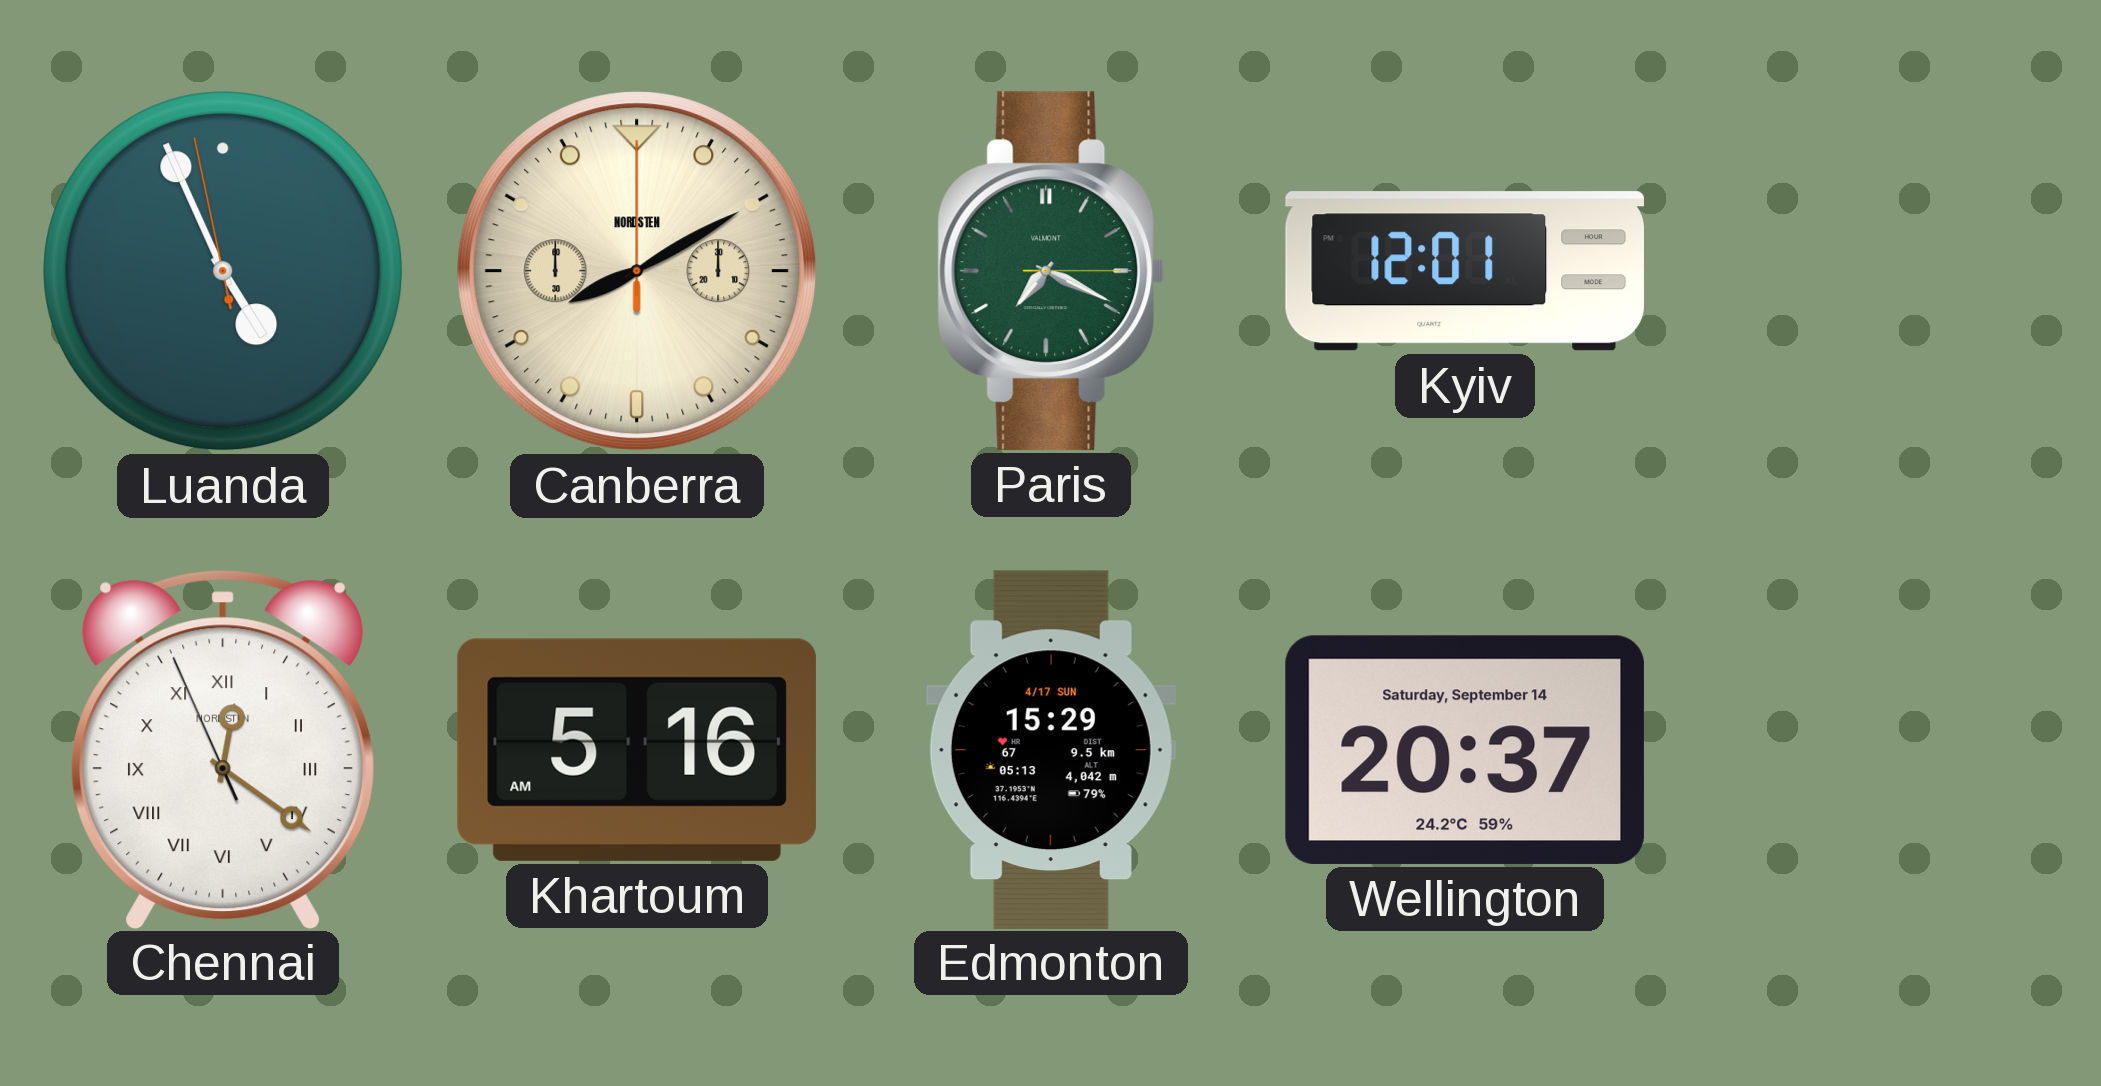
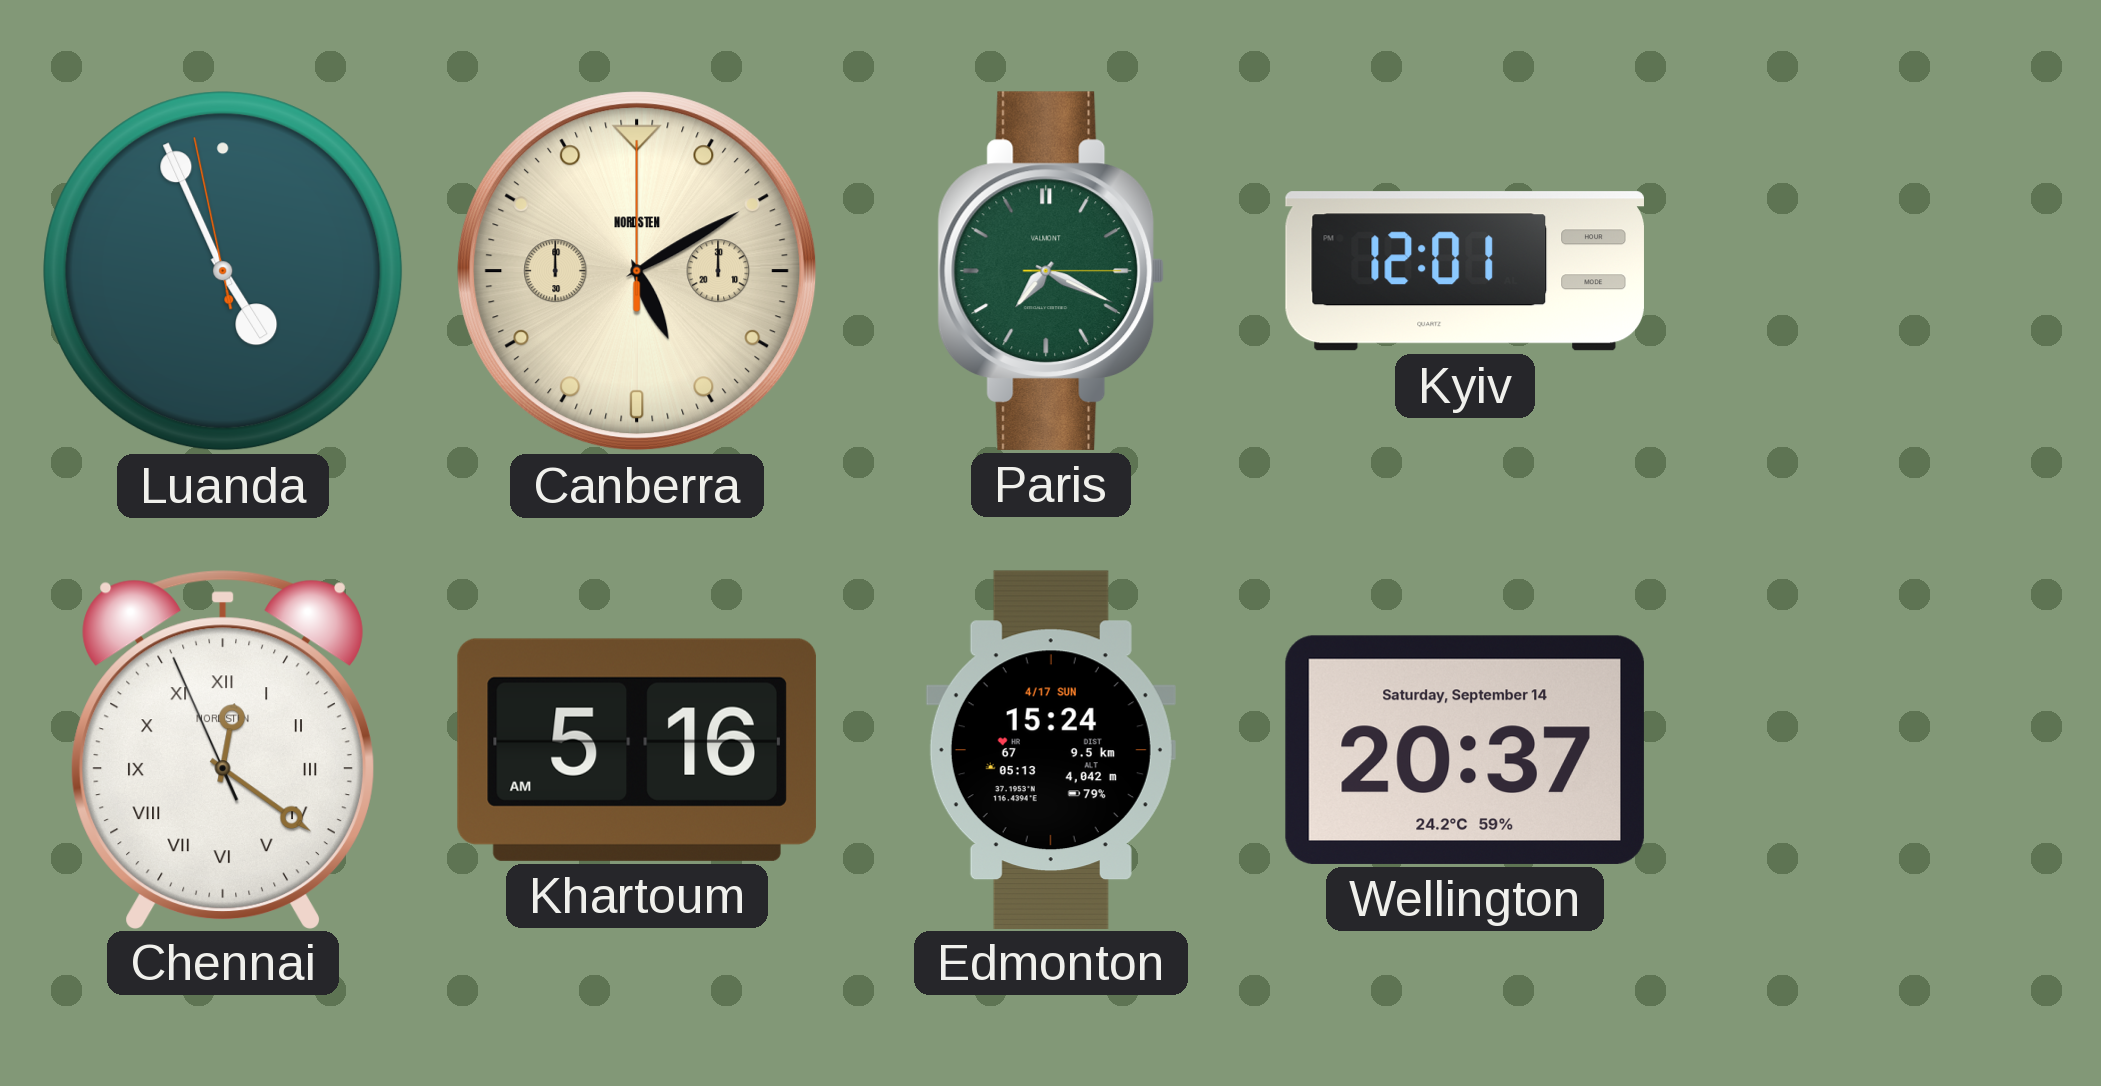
Canberra: 8:10 -> 5:10
Edmonton: 15:29 -> 15:24
